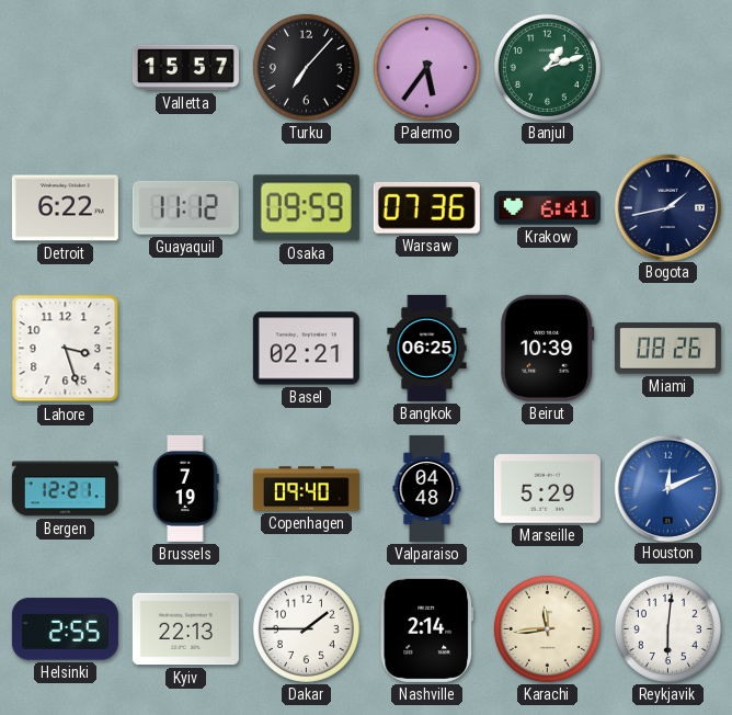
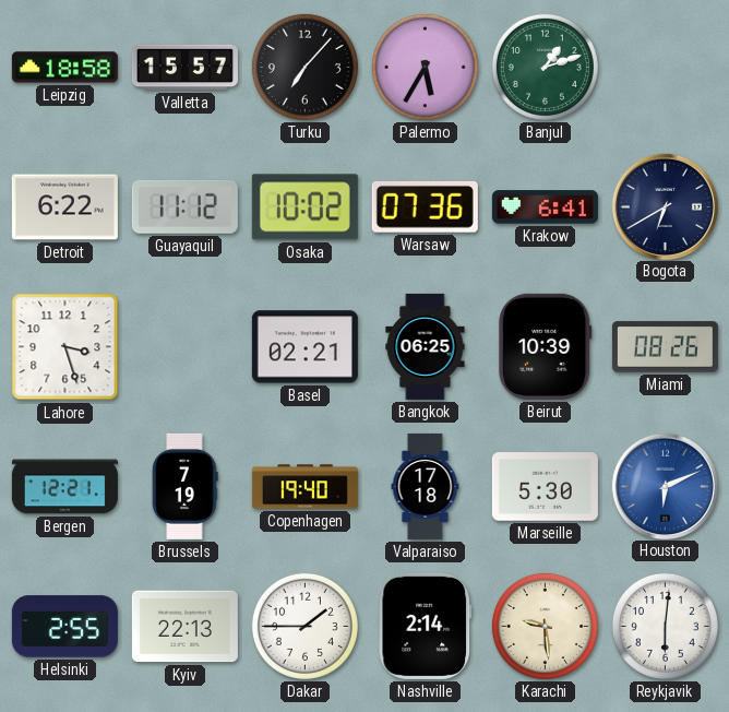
Leipzig: none -> 18:58
Palermo: 5:36 -> 5:35
Osaka: 09:59 -> 10:02
Bogota: 1:43 -> 6:40
Copenhagen: 09:40 -> 19:40
Valparaiso: 04:48 -> 17:18
Marseille: 5:29 -> 5:30
Houston: 12:11 -> 6:11
Karachi: 11:44 -> 9:29
